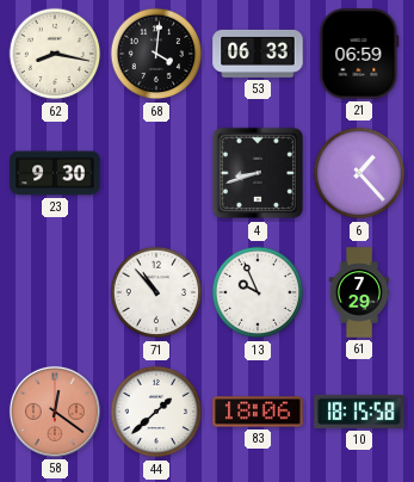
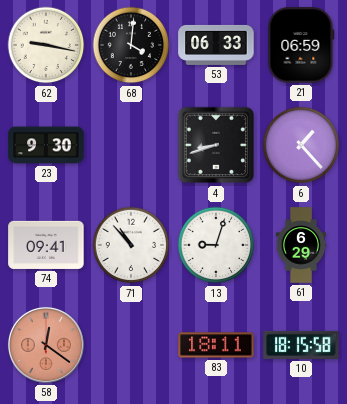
62: 8:17 -> 9:17
74: none -> 09:41
13: 9:56 -> 9:03
61: 7:29 -> 6:29
44: 1:38 -> none
83: 18:06 -> 18:11
